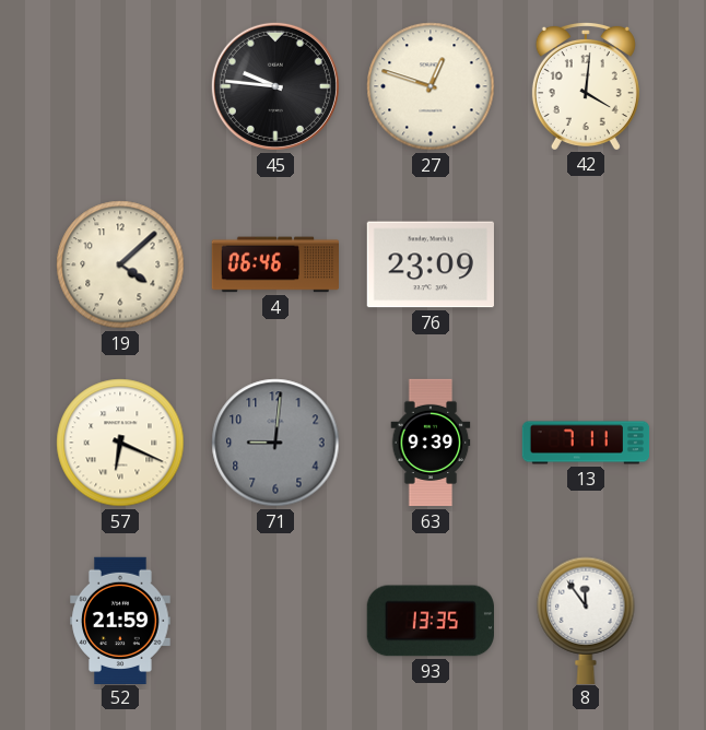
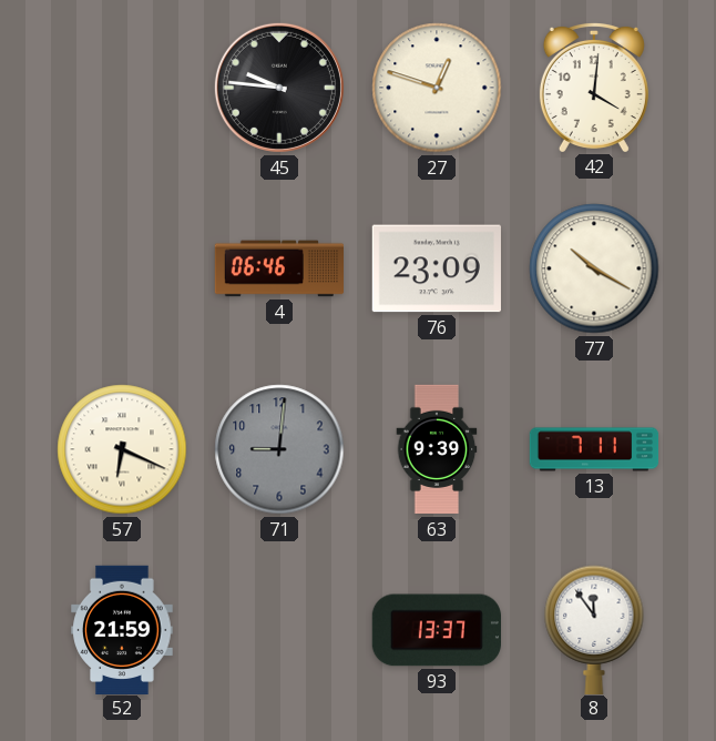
19: 4:08 -> none
77: none -> 10:20
93: 13:35 -> 13:37
